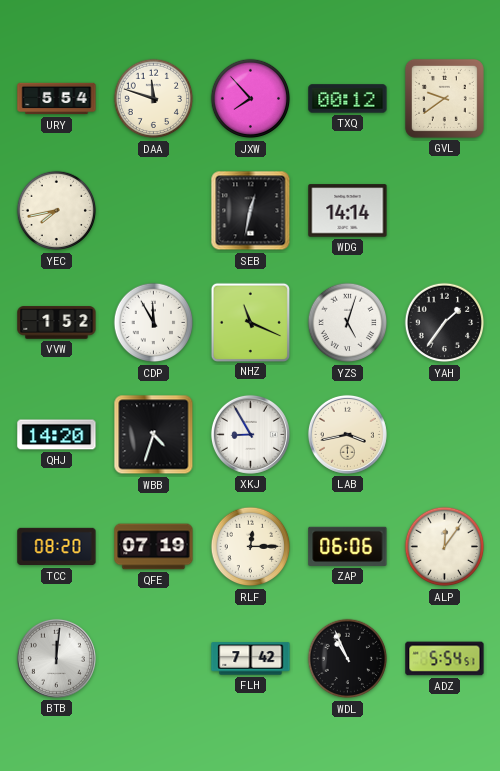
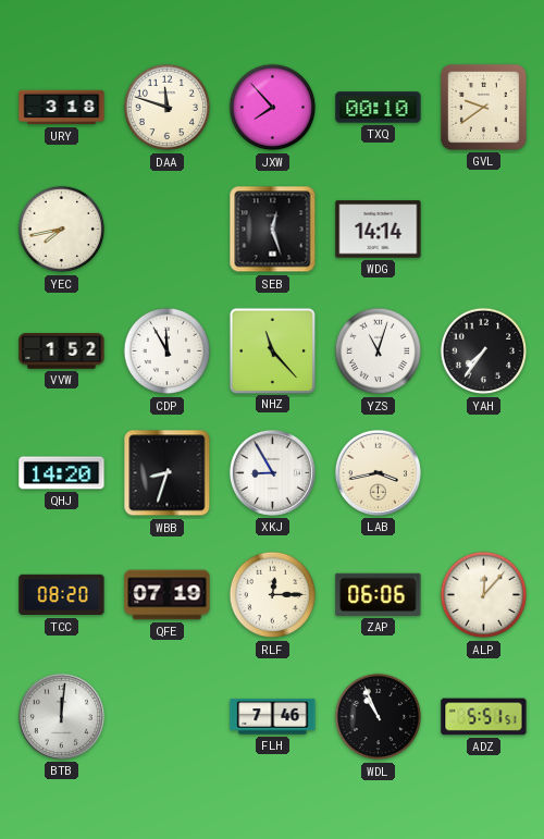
URY: 5:54 -> 3:18
TXQ: 00:12 -> 00:10
SEB: 12:32 -> 12:27
NHZ: 11:19 -> 11:23
YZS: 5:03 -> 11:03
YAH: 1:36 -> 7:36
WBB: 4:33 -> 8:33
ALP: 12:06 -> 12:07
FLH: 7:42 -> 7:46
ADZ: 5:54 -> 5:51
